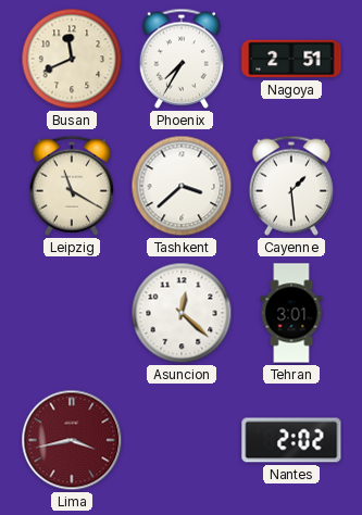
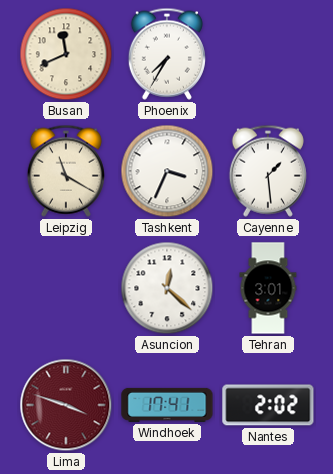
Nagoya: 2:51 -> none
Tashkent: 3:38 -> 3:34
Lima: 3:43 -> 3:48
Windhoek: none -> 17:41
